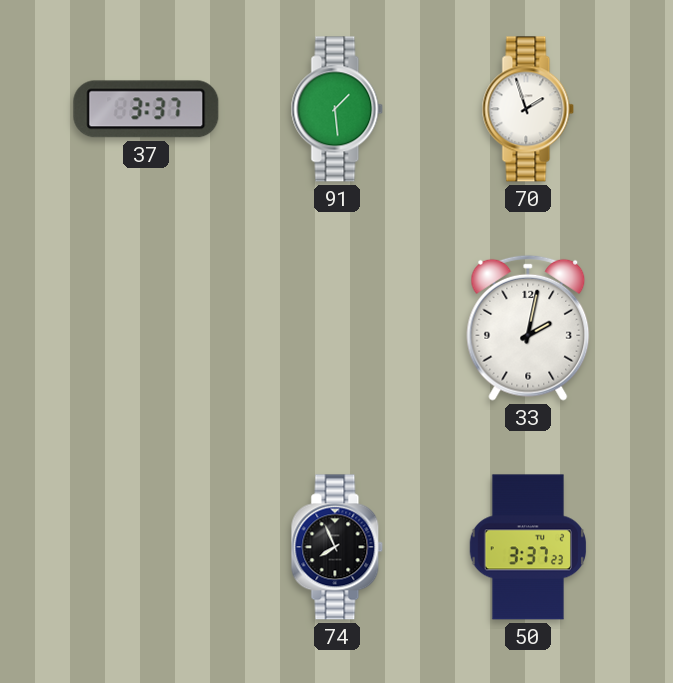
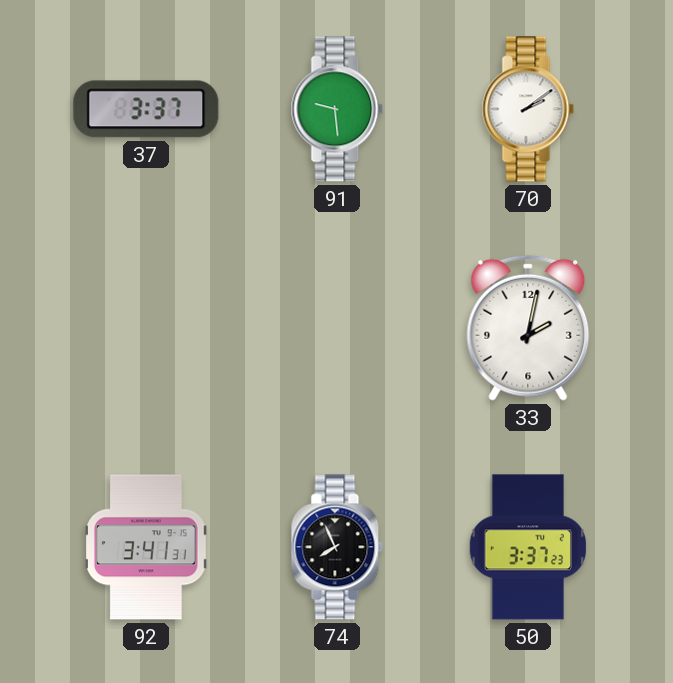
91: 1:29 -> 9:29
70: 1:57 -> 2:09
92: none -> 3:41
